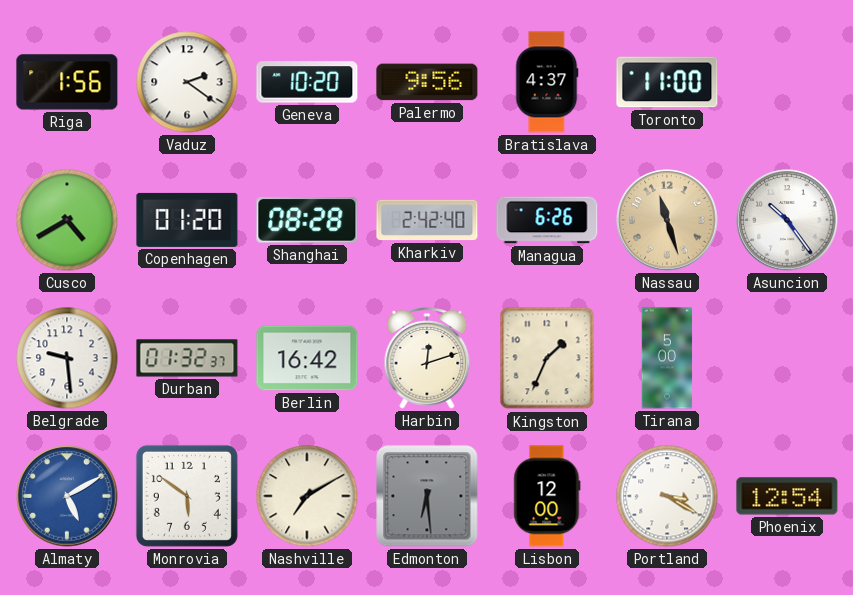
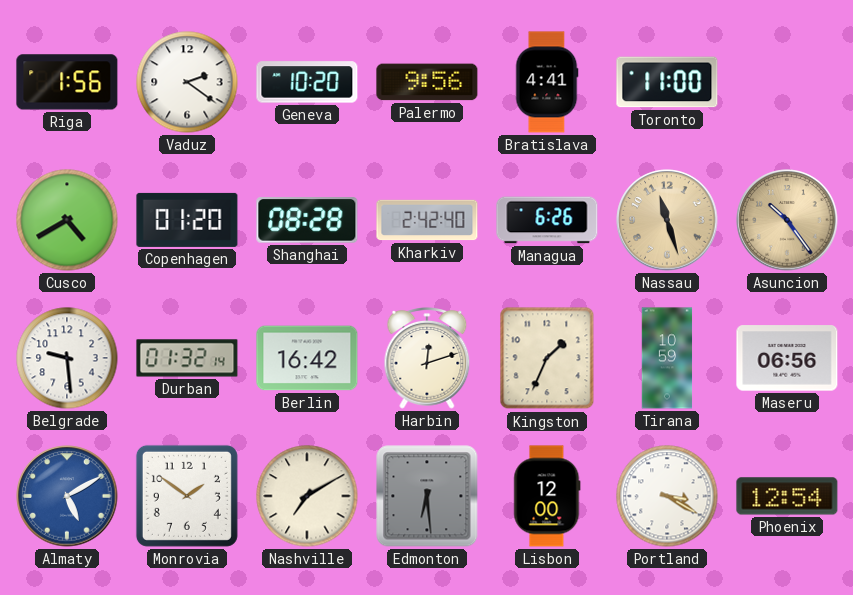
Bratislava: 4:37 -> 4:41
Asuncion dial: white -> champagne
Durban: 01:32:37 -> 01:32:14
Tirana: 5:00 -> 10:59
Maseru: none -> 06:56
Monrovia: 5:51 -> 1:51
